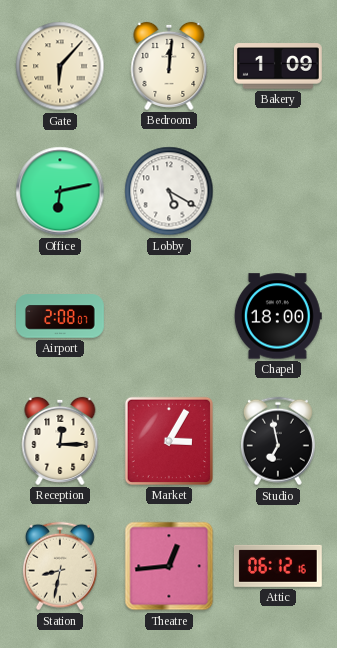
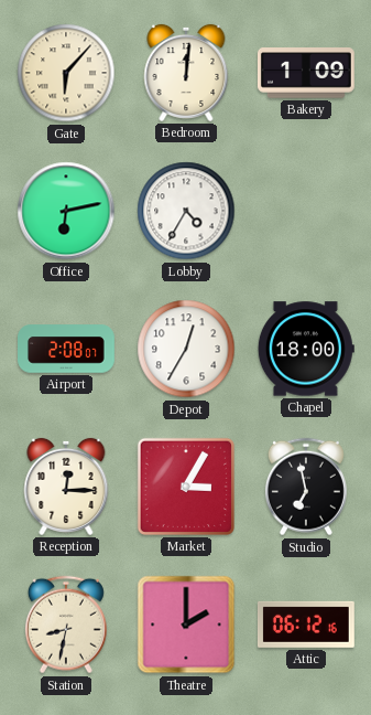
Lobby: 5:20 -> 4:35
Depot: none -> 12:35
Theatre: 12:44 -> 2:00
